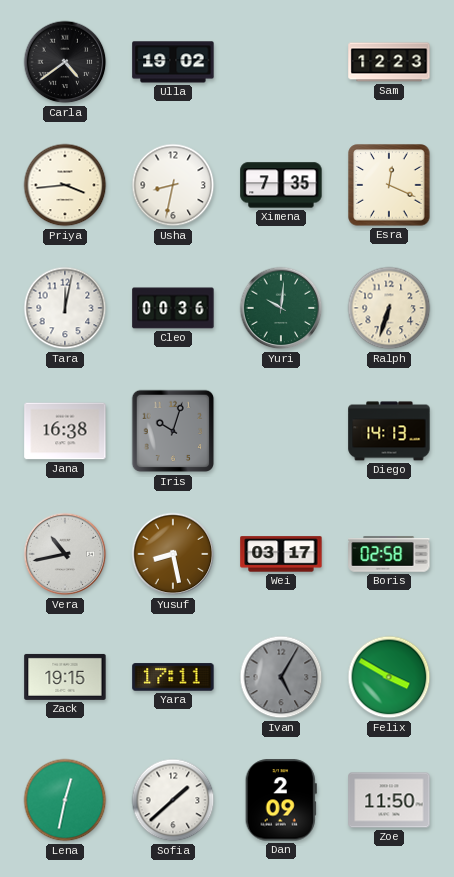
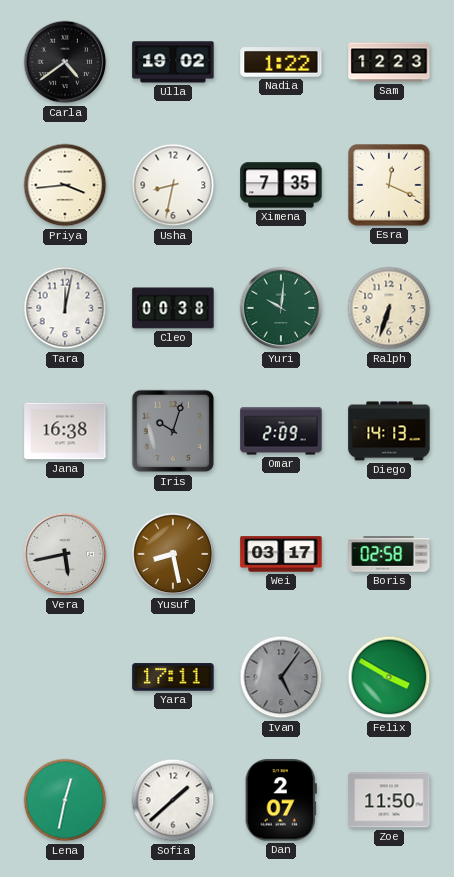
Nadia: none -> 1:22
Cleo: 00:36 -> 00:38
Omar: none -> 2:09
Vera: 10:43 -> 5:43
Zack: 19:15 -> none
Ivan: 5:05 -> 5:06
Dan: 2:09 -> 2:07
